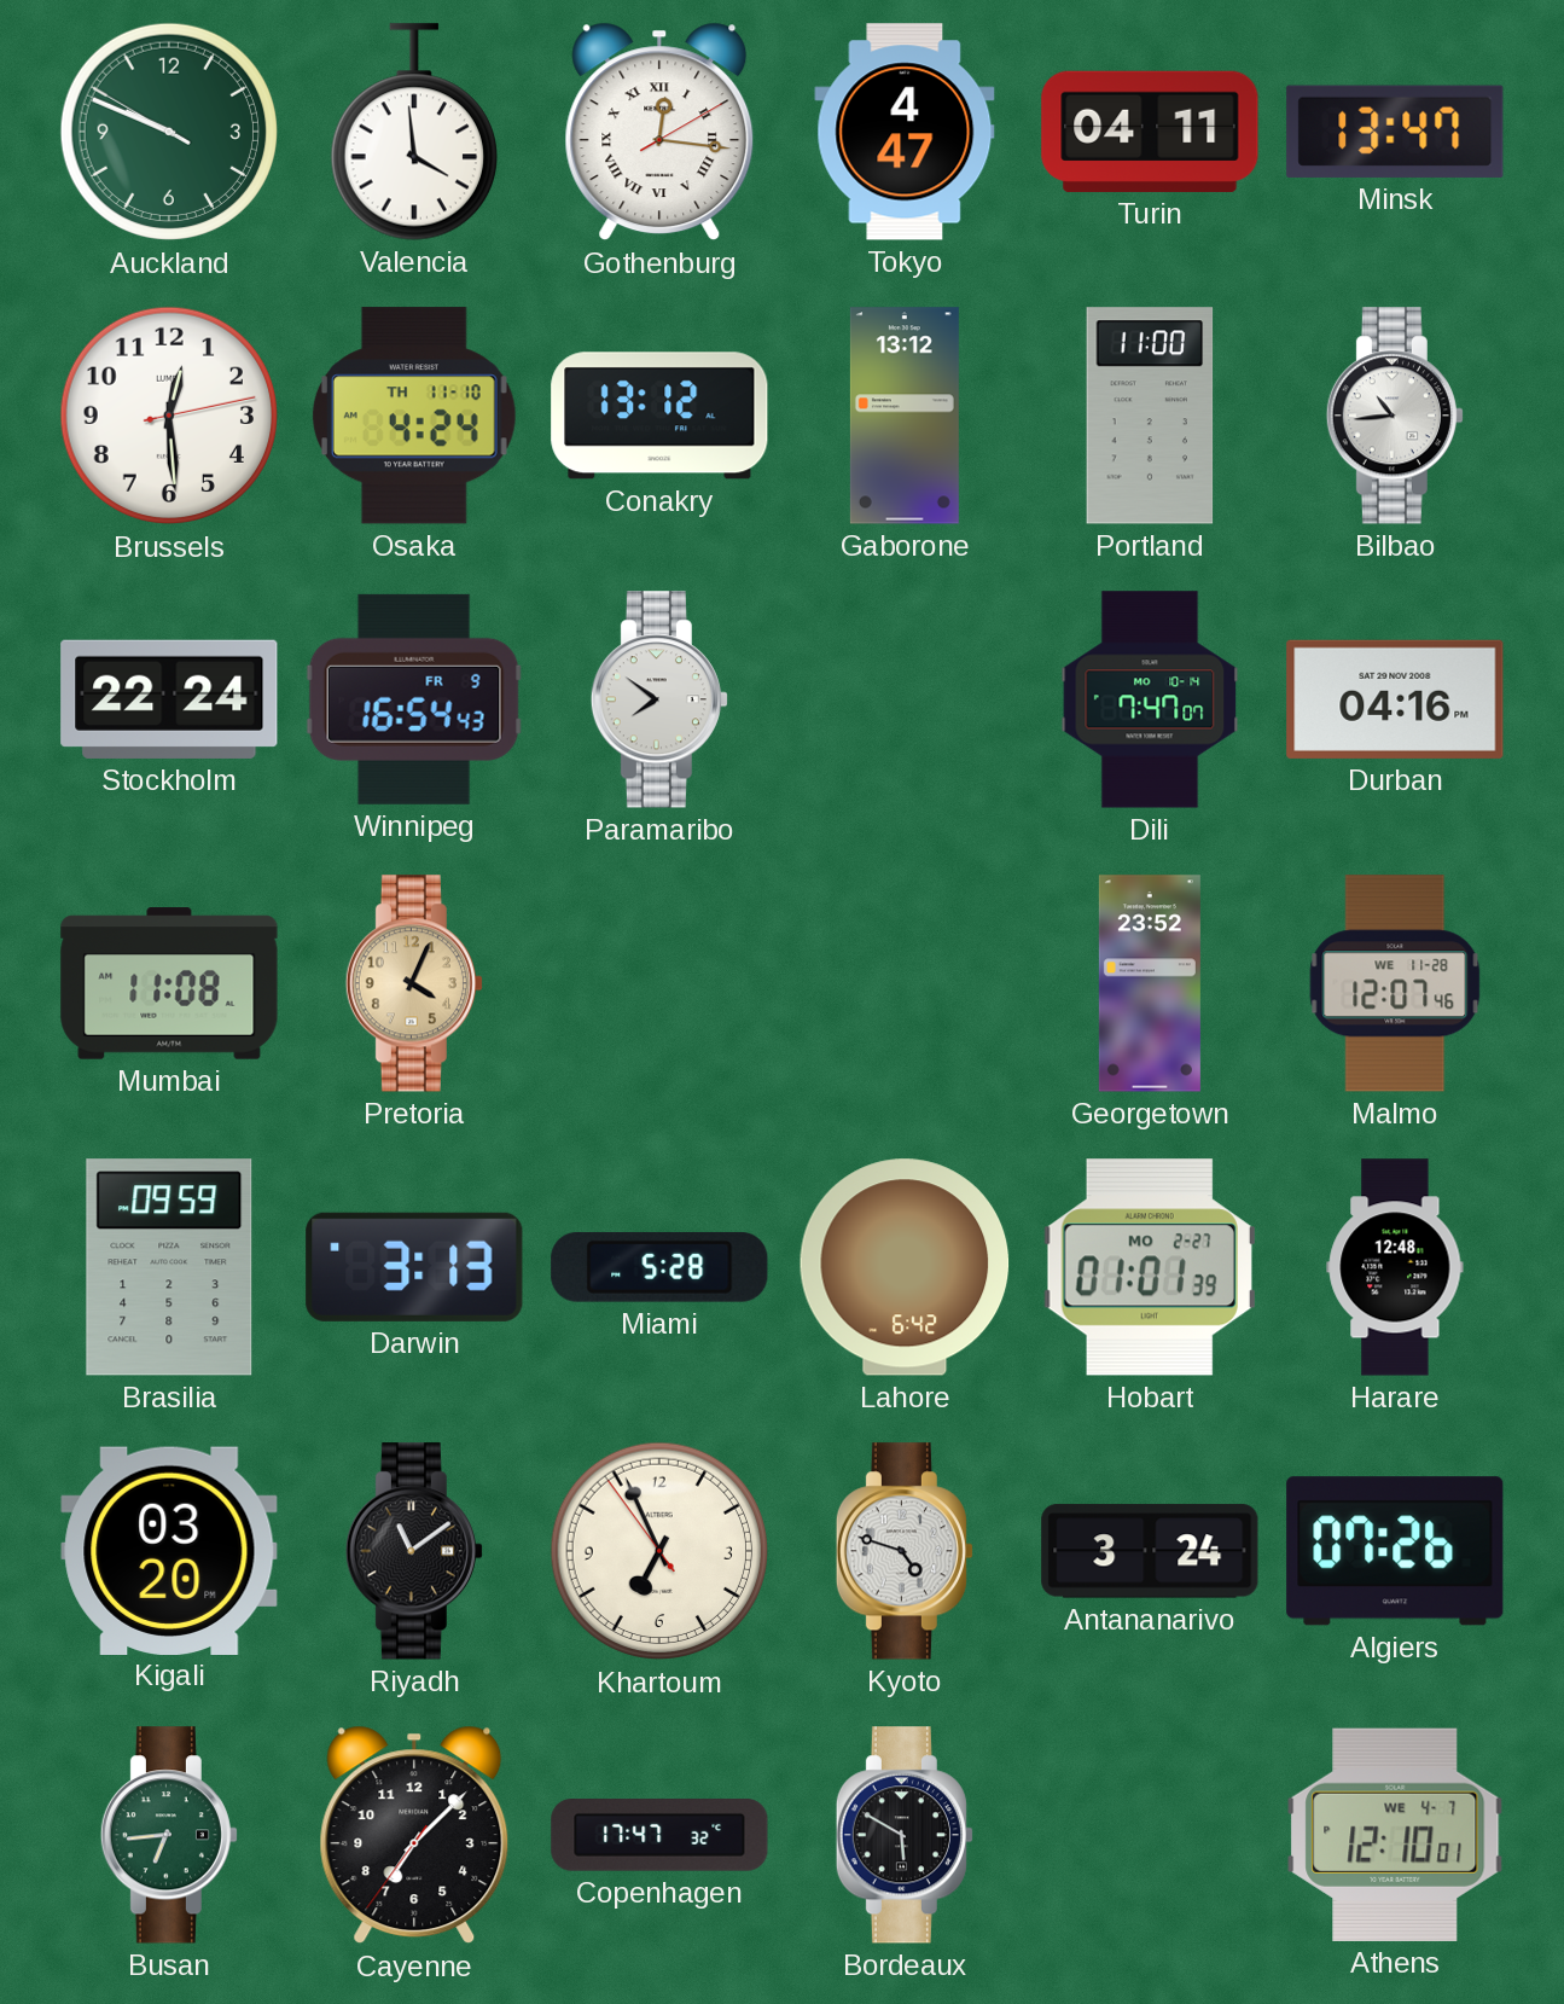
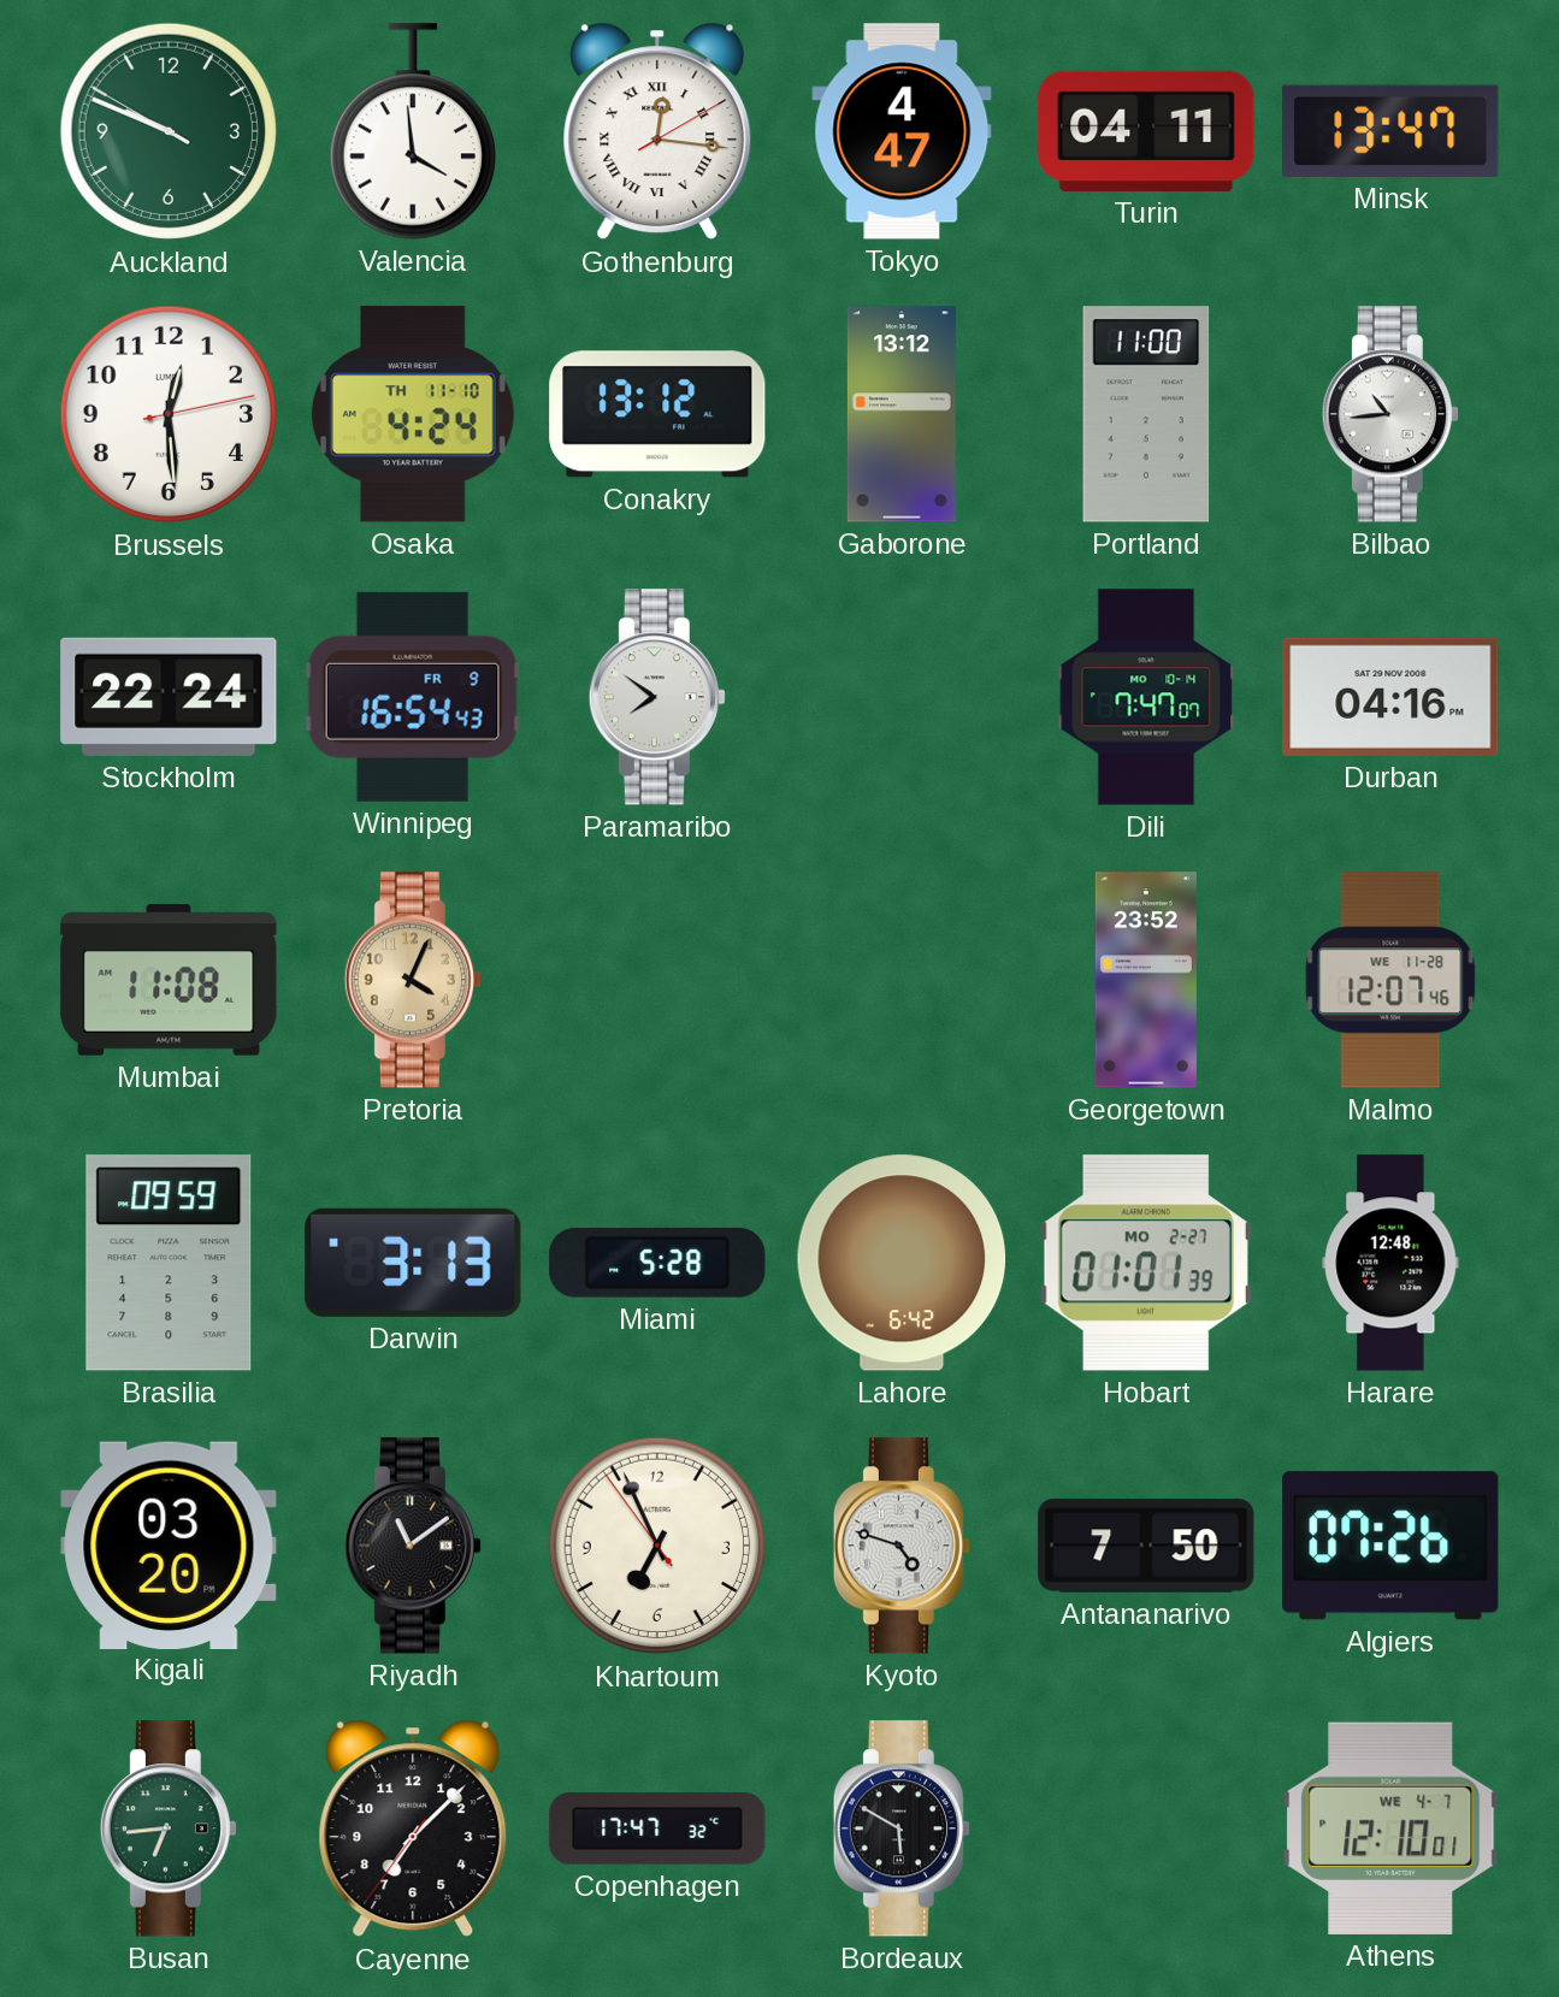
Antananarivo: 3:24 -> 7:50
